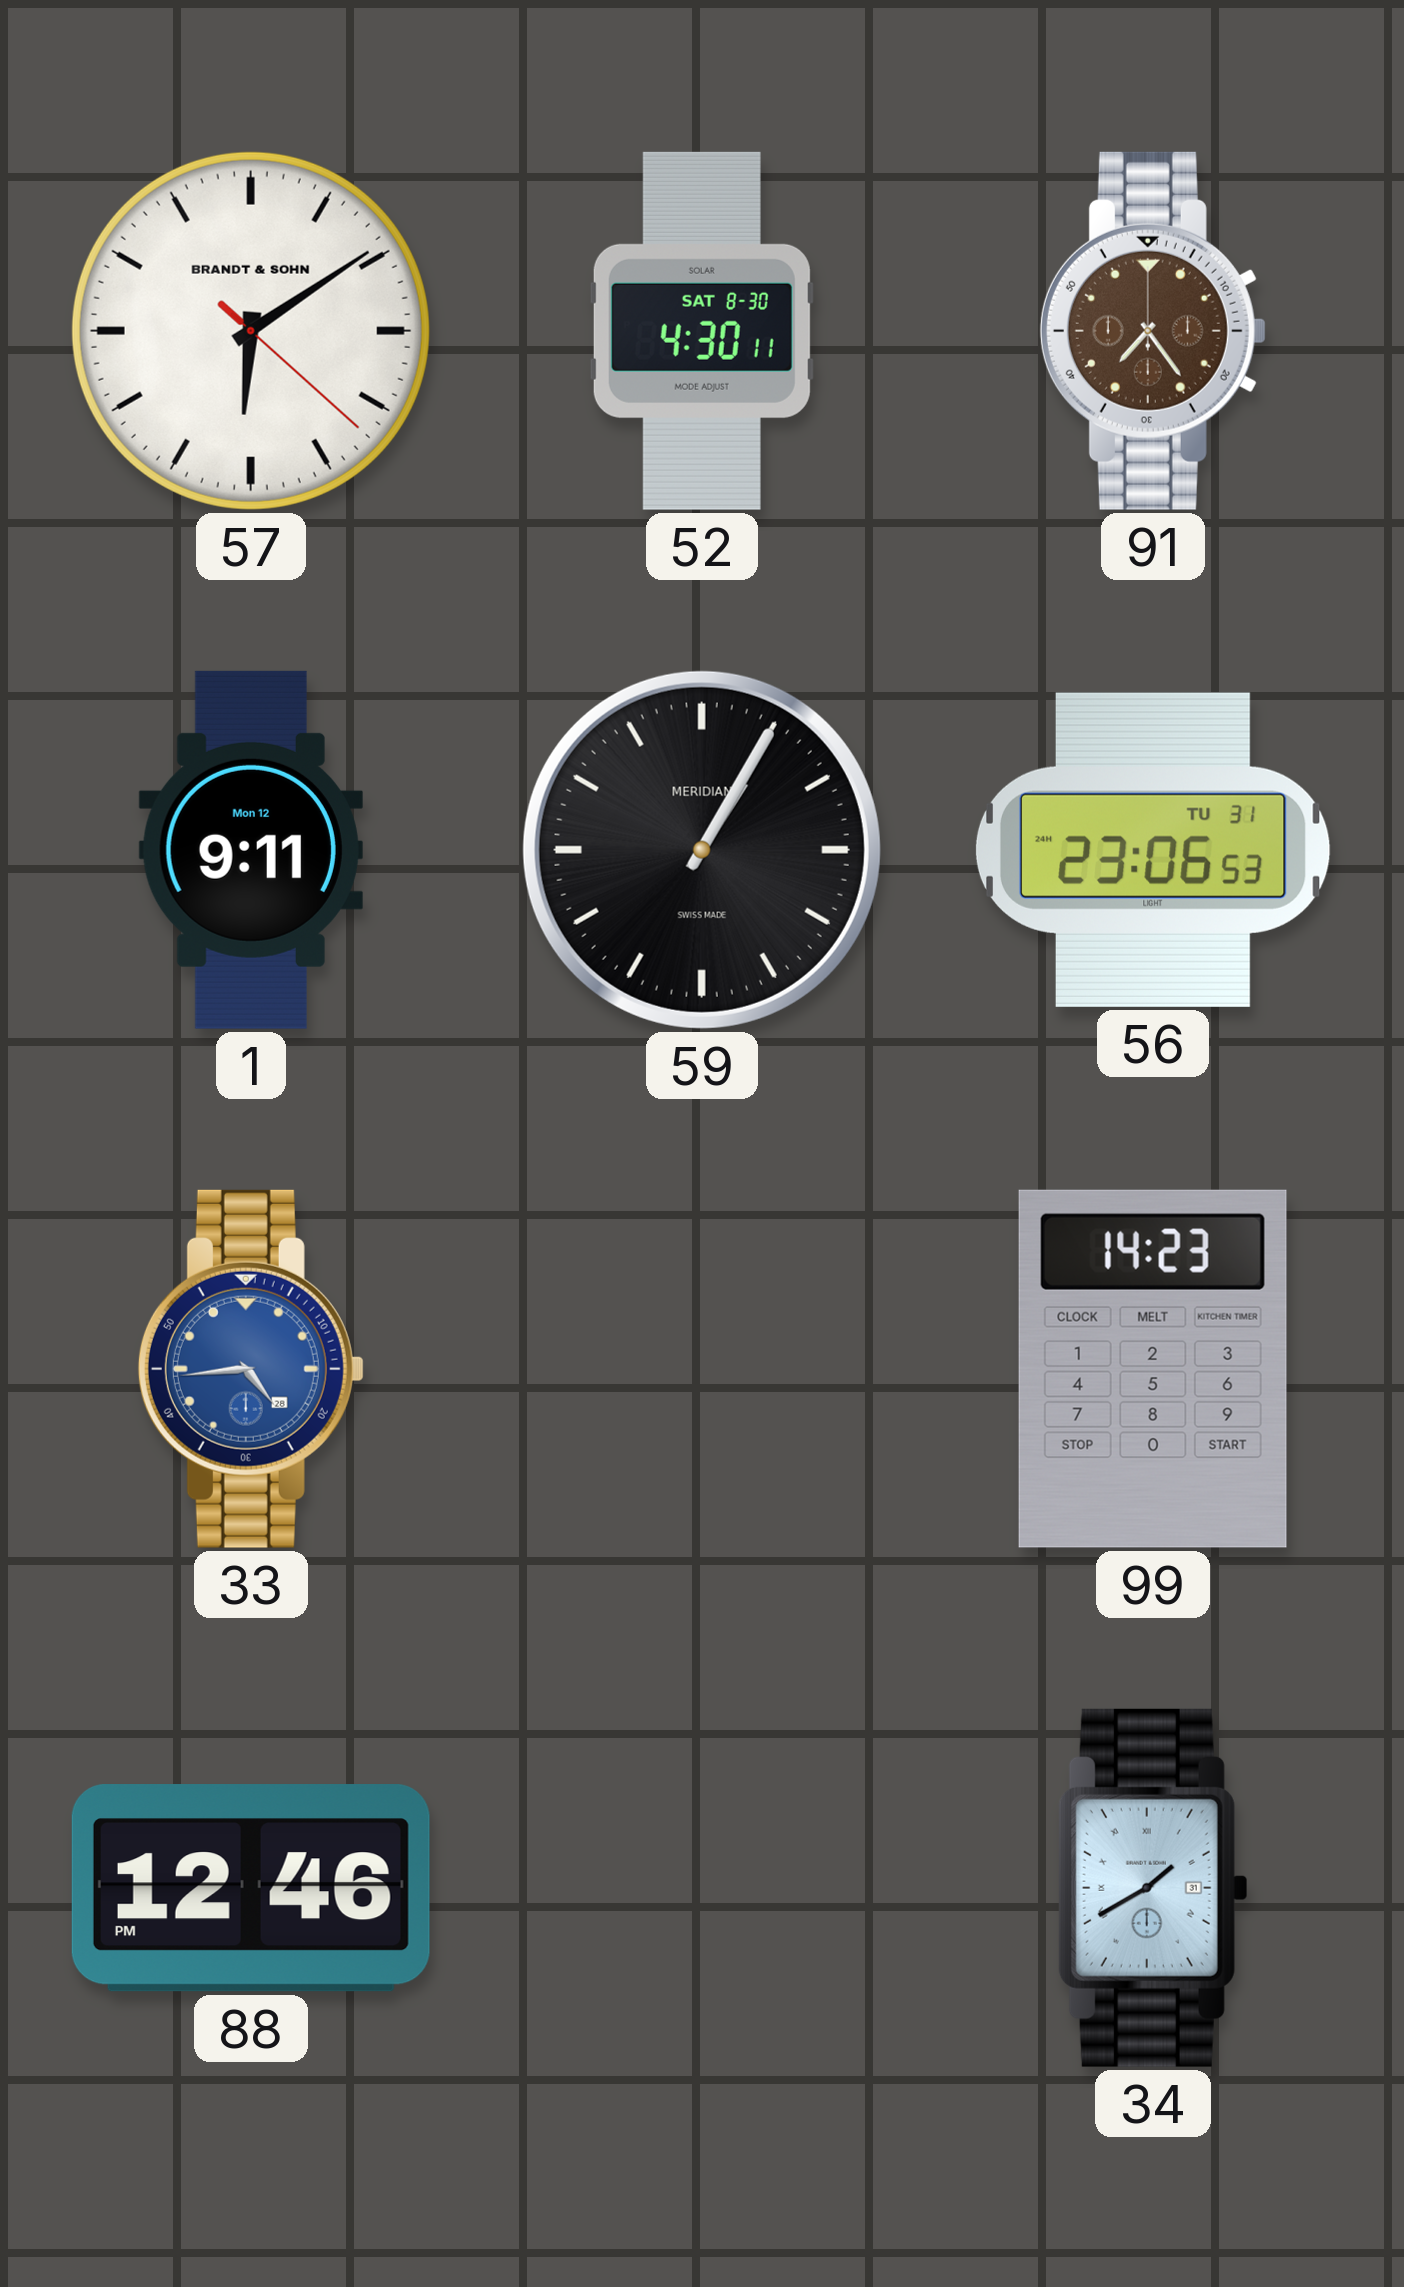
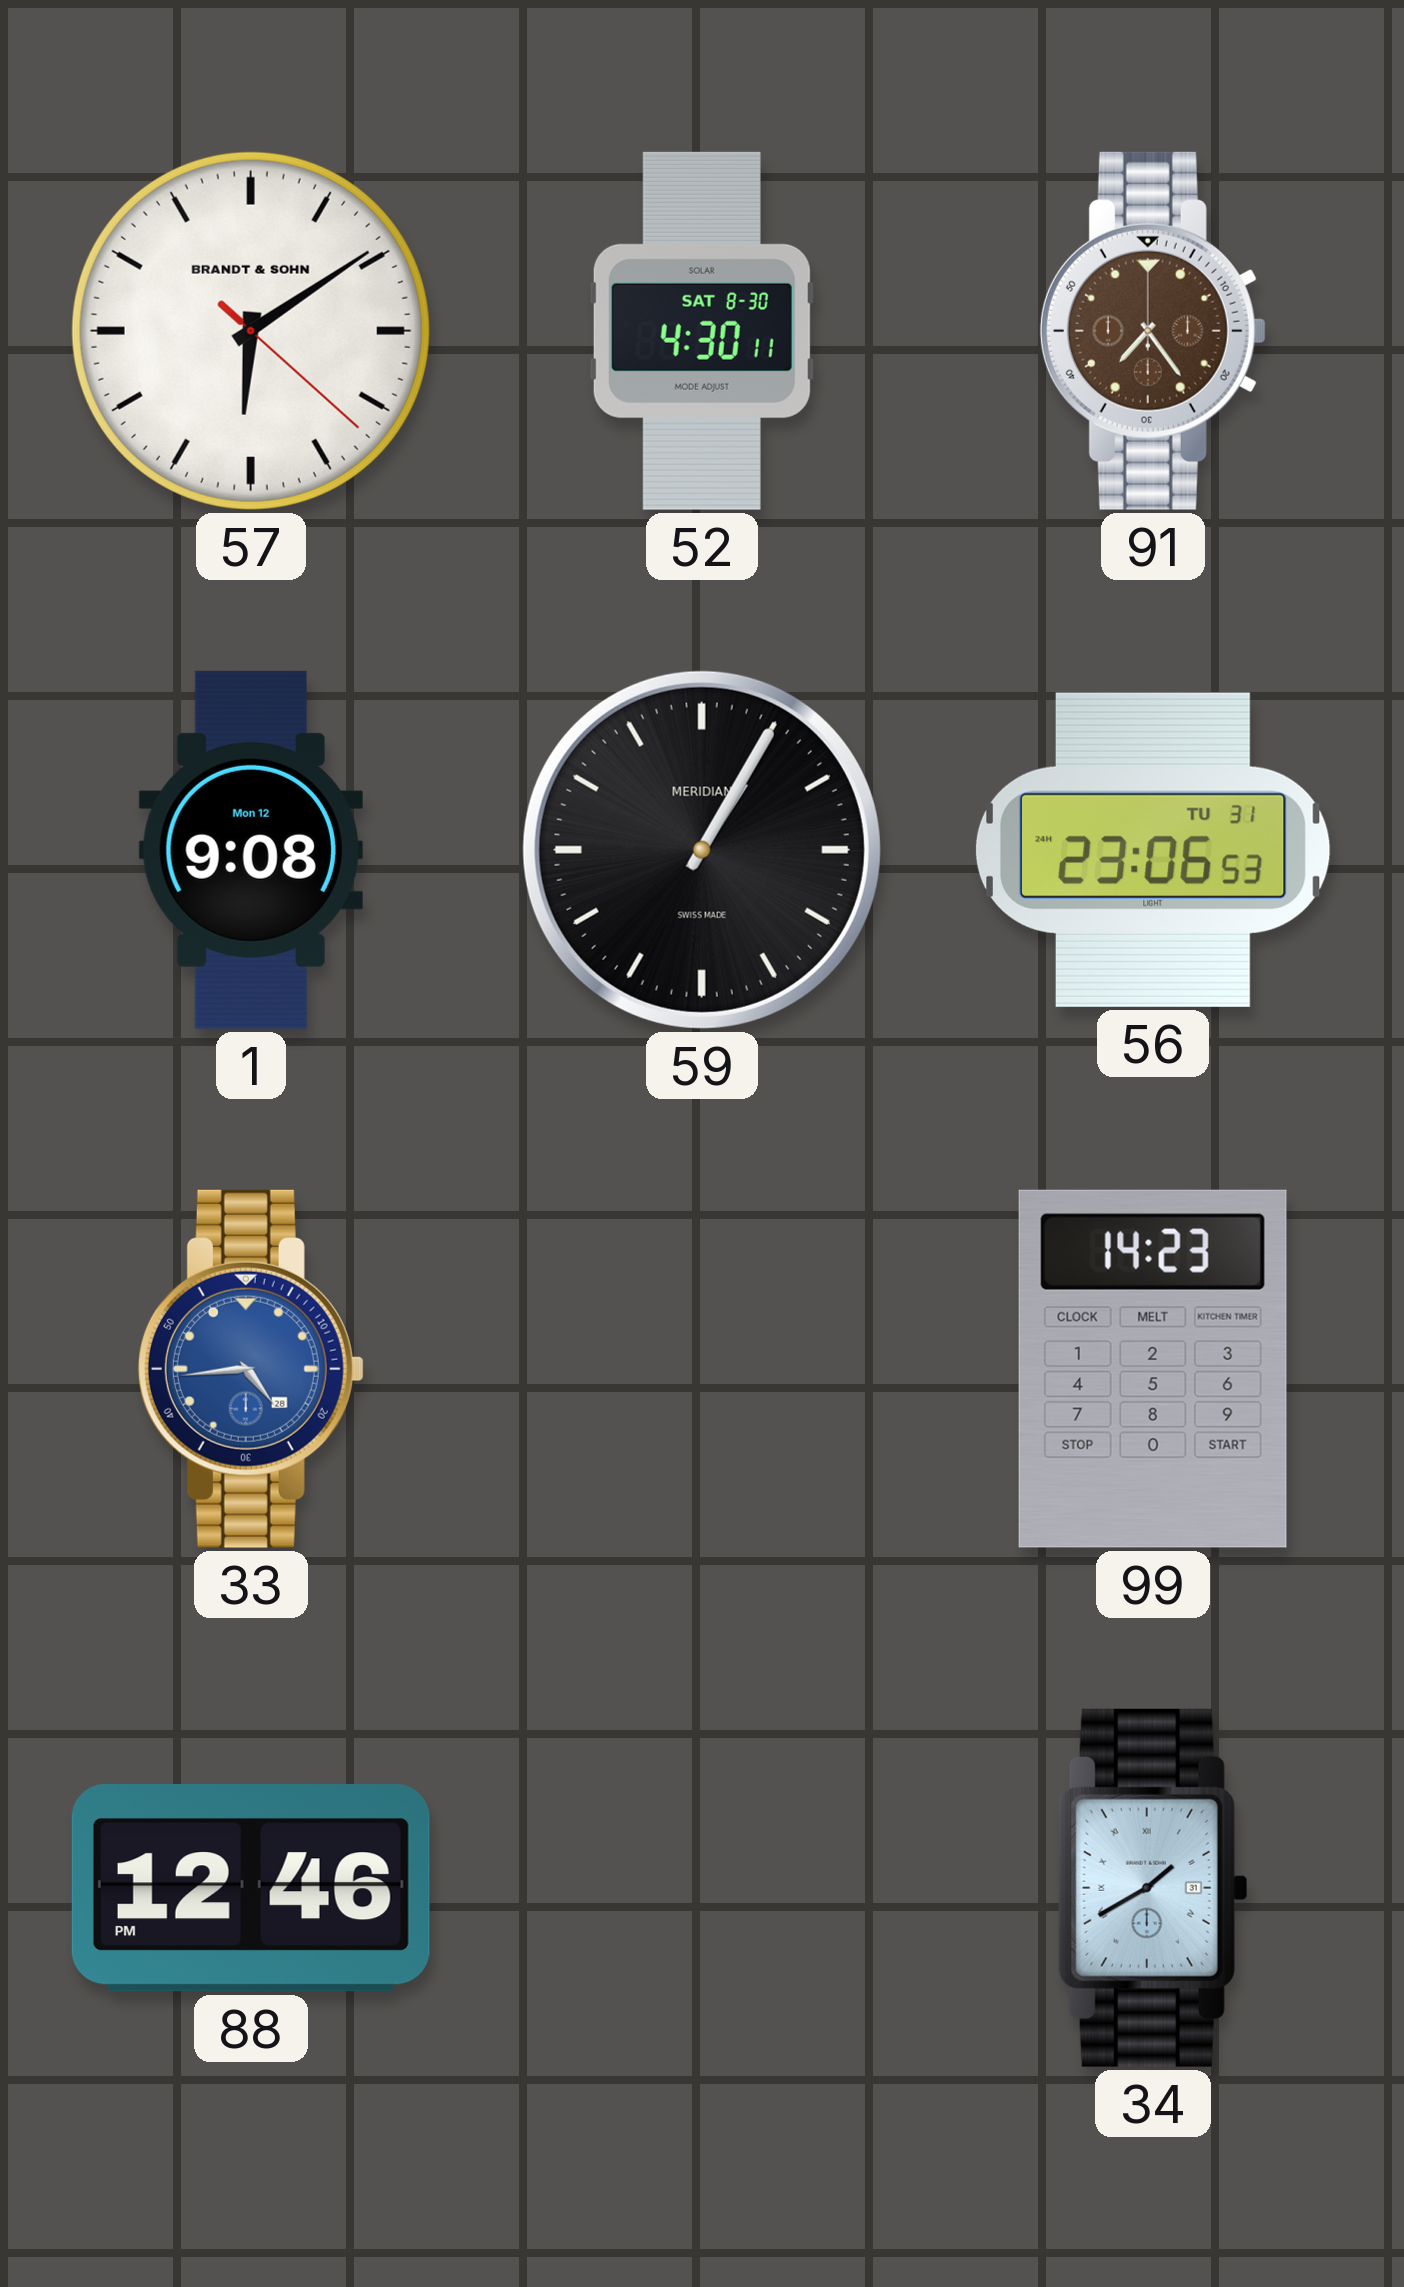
1: 9:11 -> 9:08
